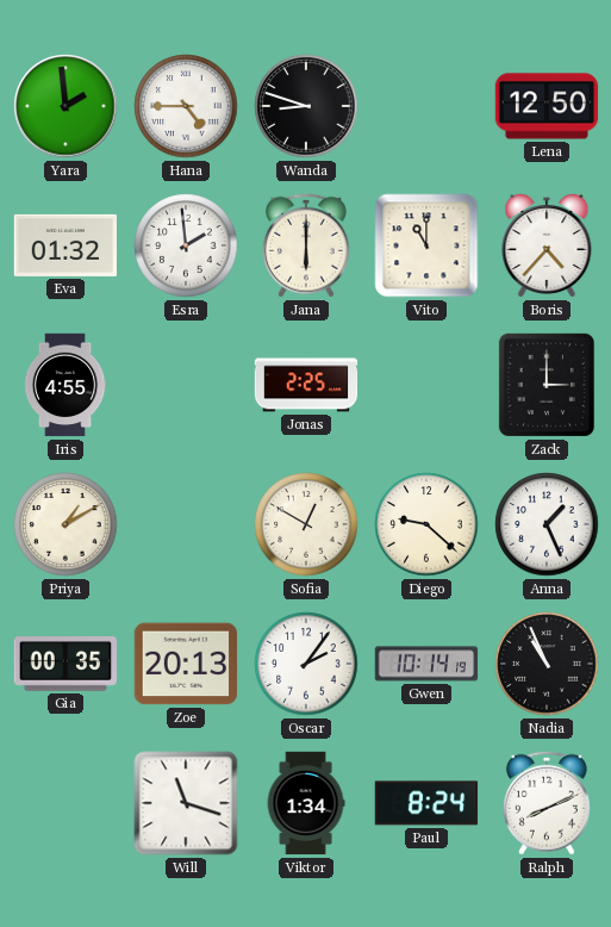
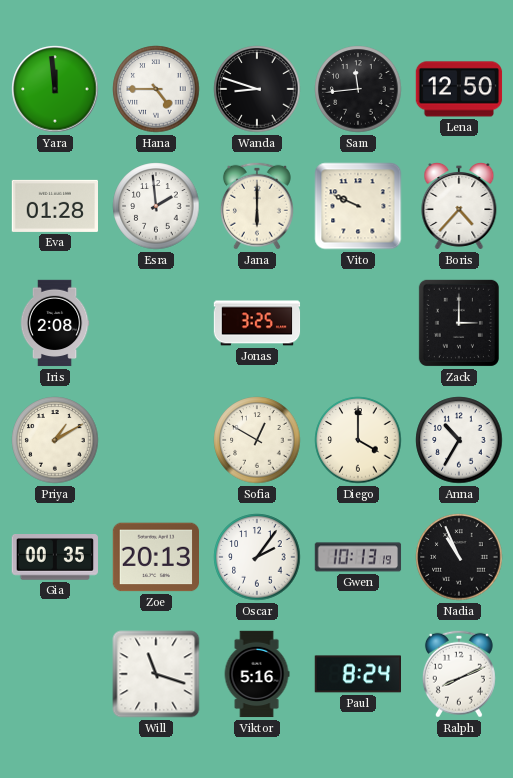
Yara: 1:59 -> 11:59
Sam: none -> 11:44
Eva: 01:32 -> 01:28
Vito: 11:00 -> 9:49
Iris: 4:55 -> 2:08
Jonas: 2:25 -> 3:25
Diego: 9:22 -> 4:00
Anna: 1:26 -> 10:35
Gwen: 10:14 -> 10:13
Viktor: 1:34 -> 5:16
